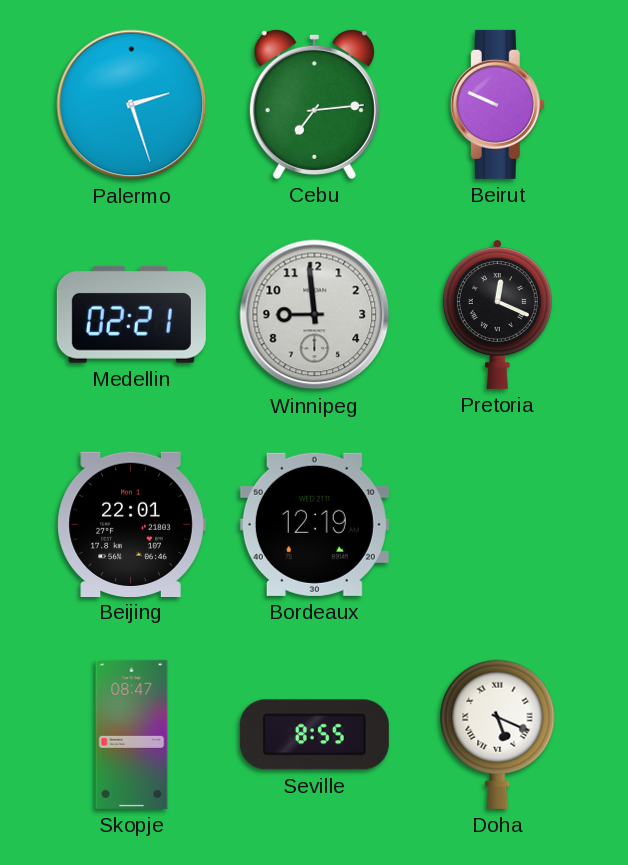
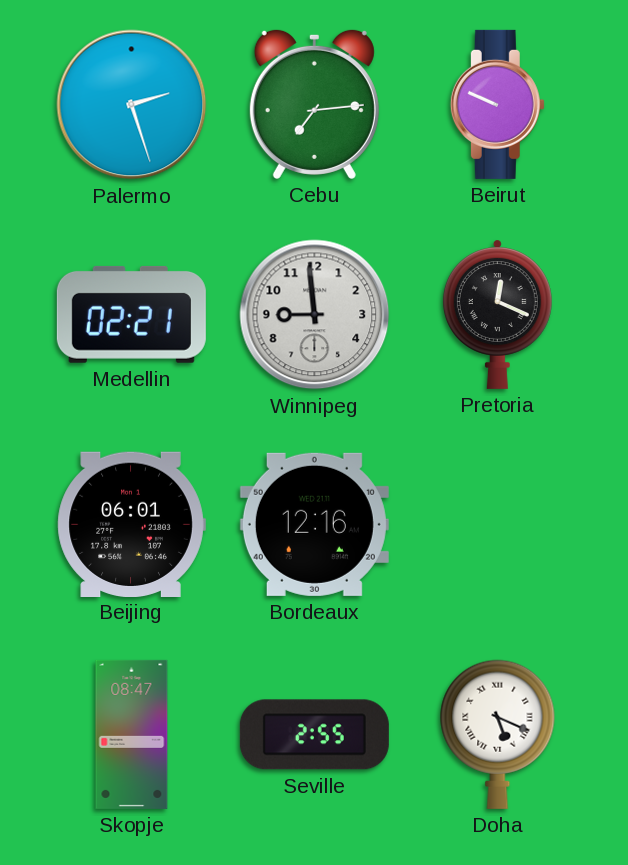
Beijing: 22:01 -> 06:01
Bordeaux: 12:19 -> 12:16
Seville: 8:55 -> 2:55
